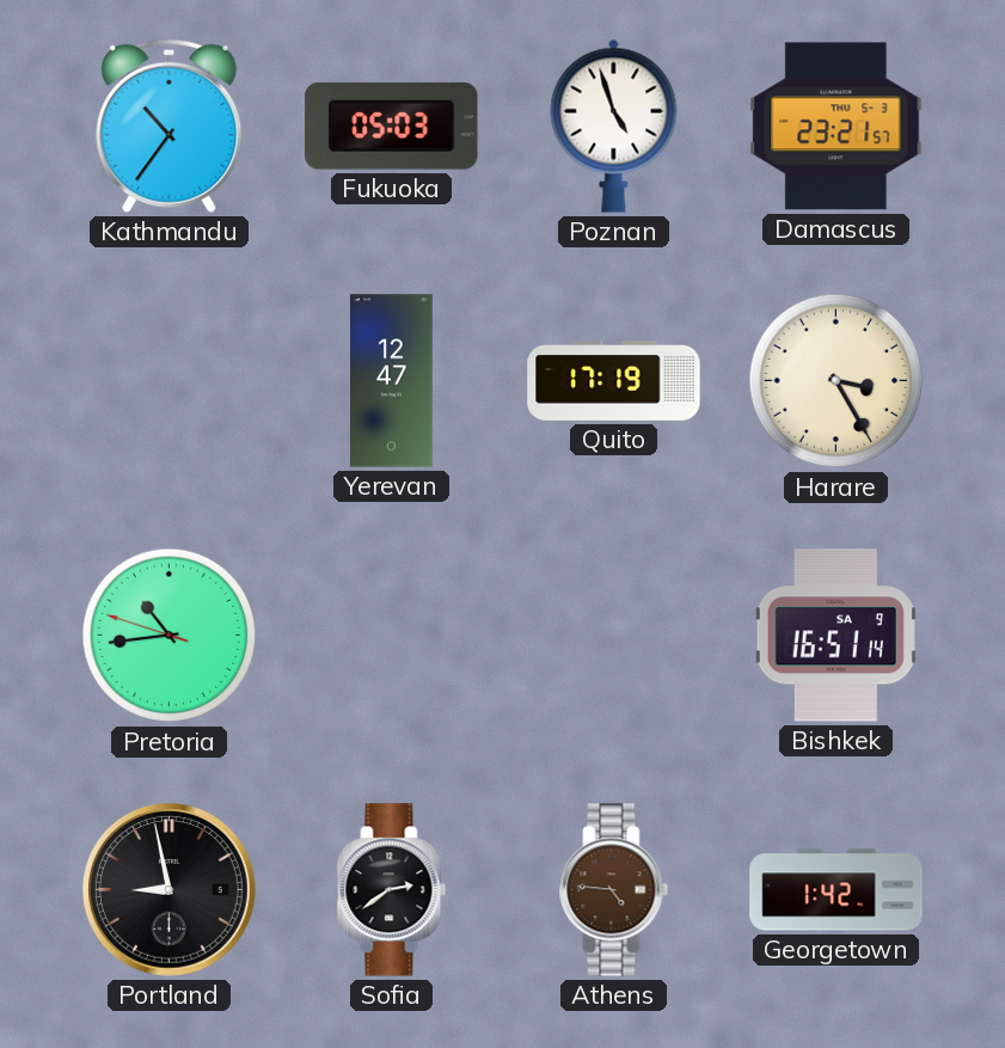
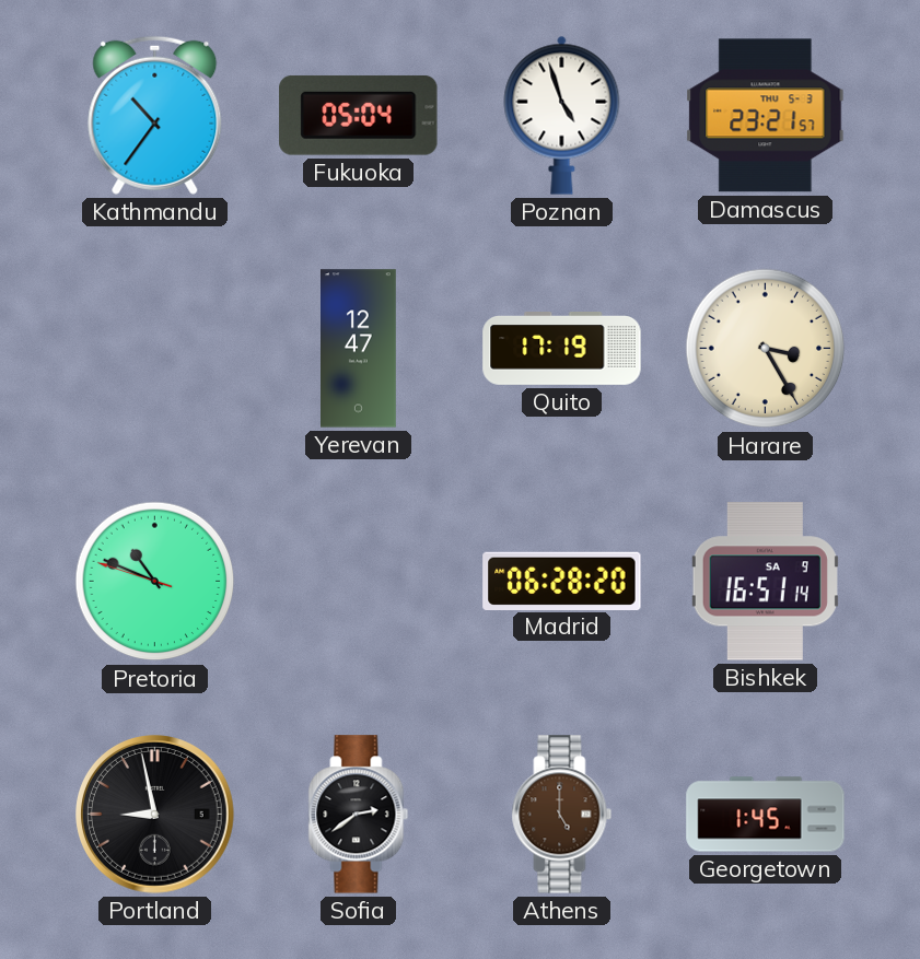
Fukuoka: 05:03 -> 05:04
Pretoria: 10:43 -> 10:48
Madrid: none -> 06:28
Athens: 4:46 -> 5:00
Georgetown: 1:42 -> 1:45
